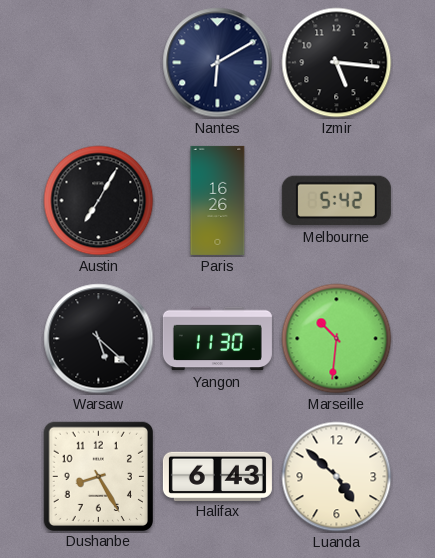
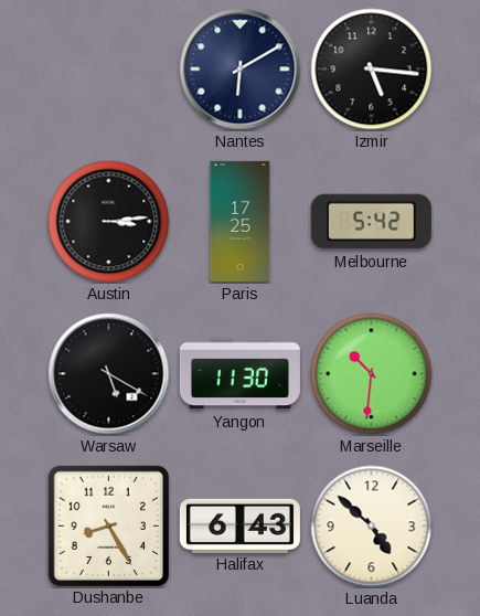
Austin: 7:05 -> 3:14
Paris: 16:26 -> 17:25
Warsaw: 5:22 -> 5:20
